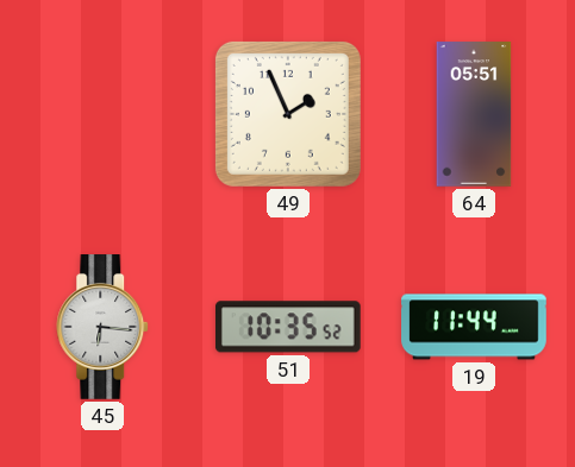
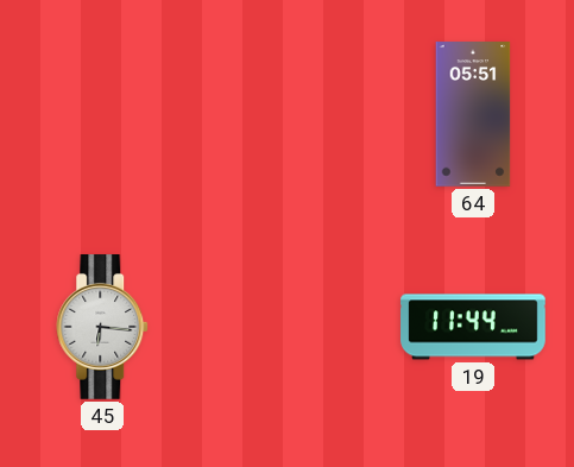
49: 1:56 -> none
51: 10:35 -> none
